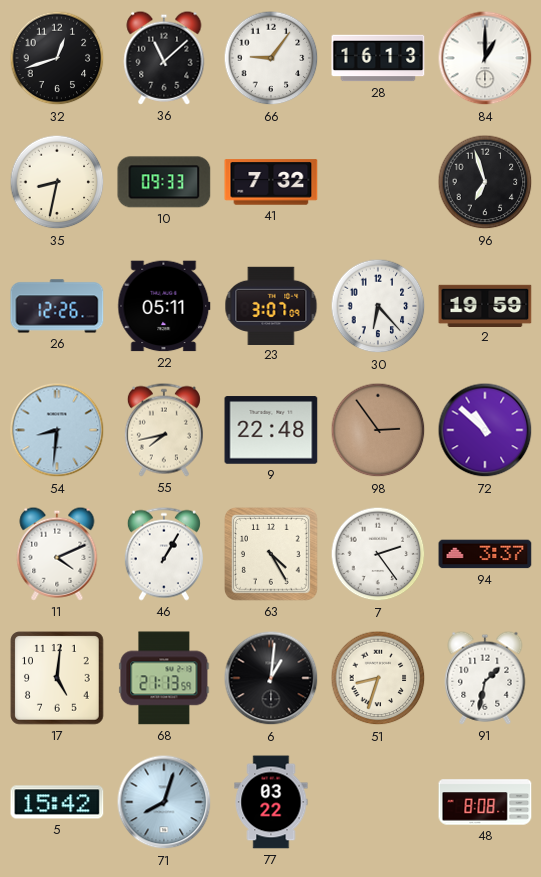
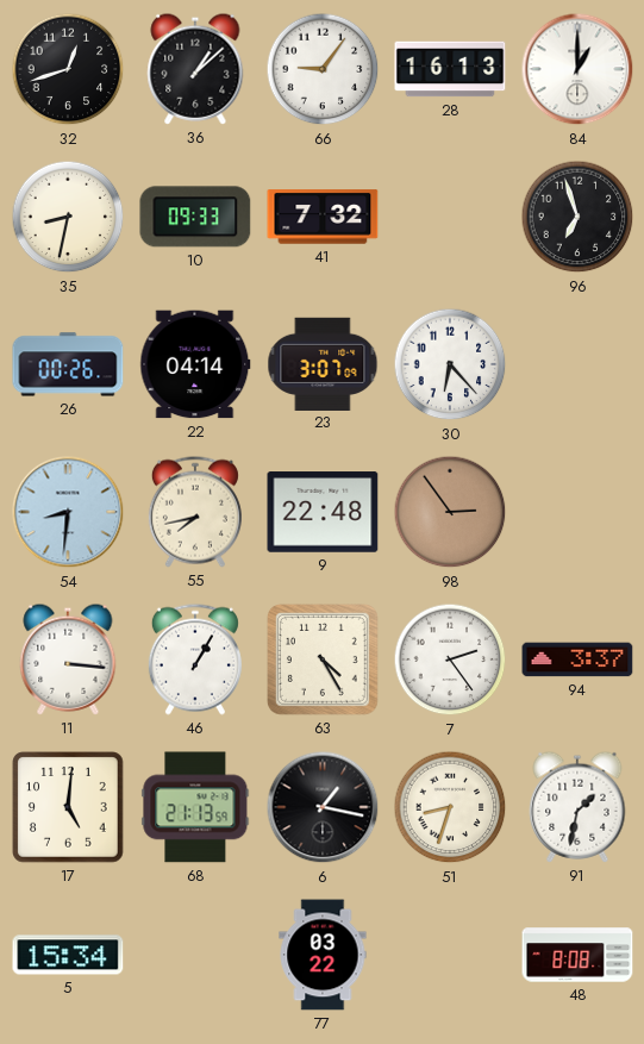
36: 11:08 -> 1:08
26: 12:26 -> 00:26
22: 05:11 -> 04:14
2: 19:59 -> none
72: 10:52 -> none
11: 4:11 -> 3:16
6: 1:01 -> 1:17
5: 15:42 -> 15:34
71: 8:03 -> none
